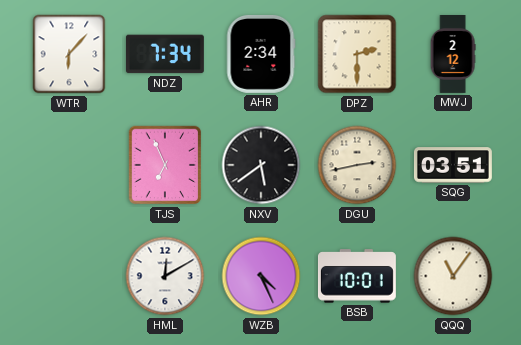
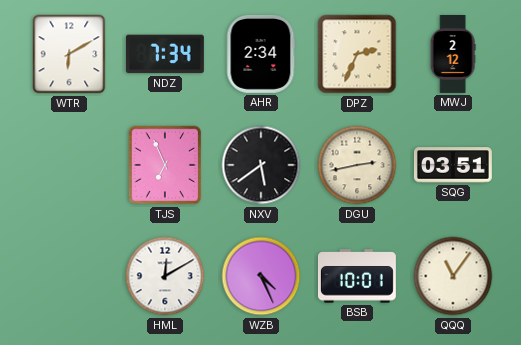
WTR: 6:07 -> 6:10
DPZ: 2:30 -> 2:34
